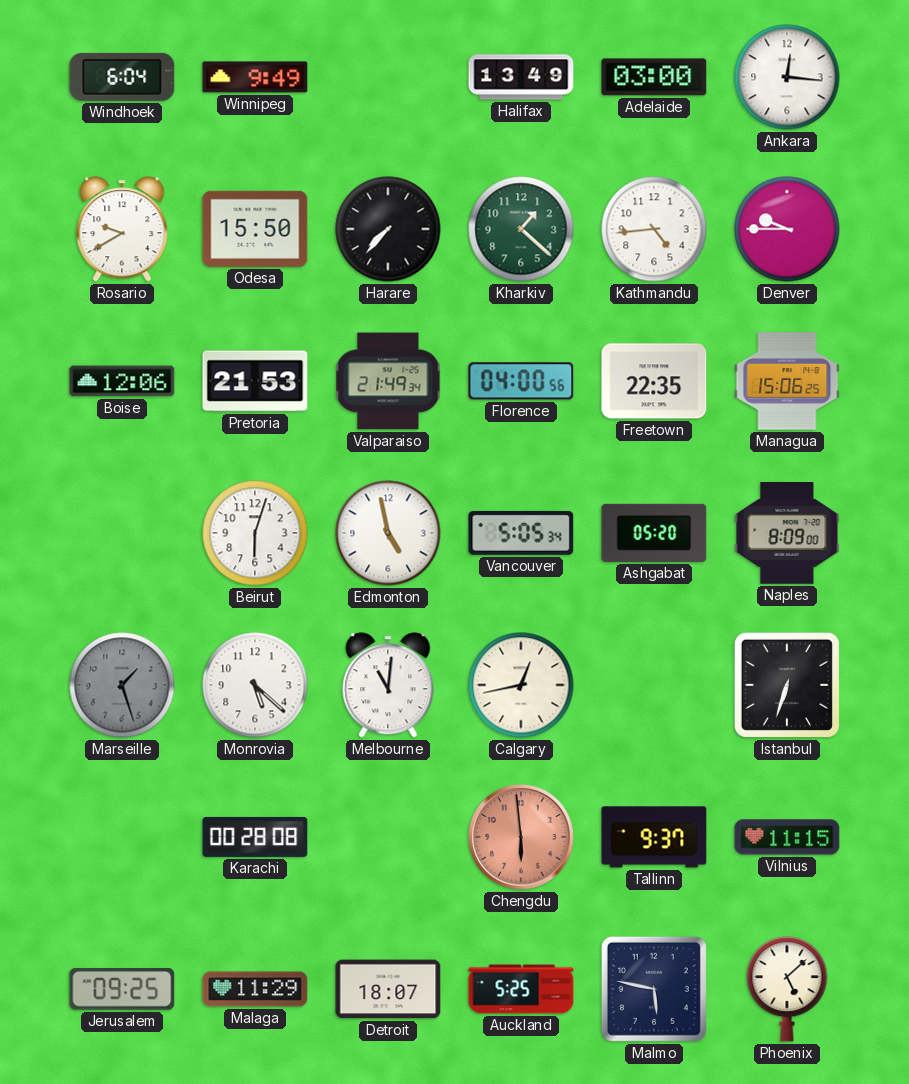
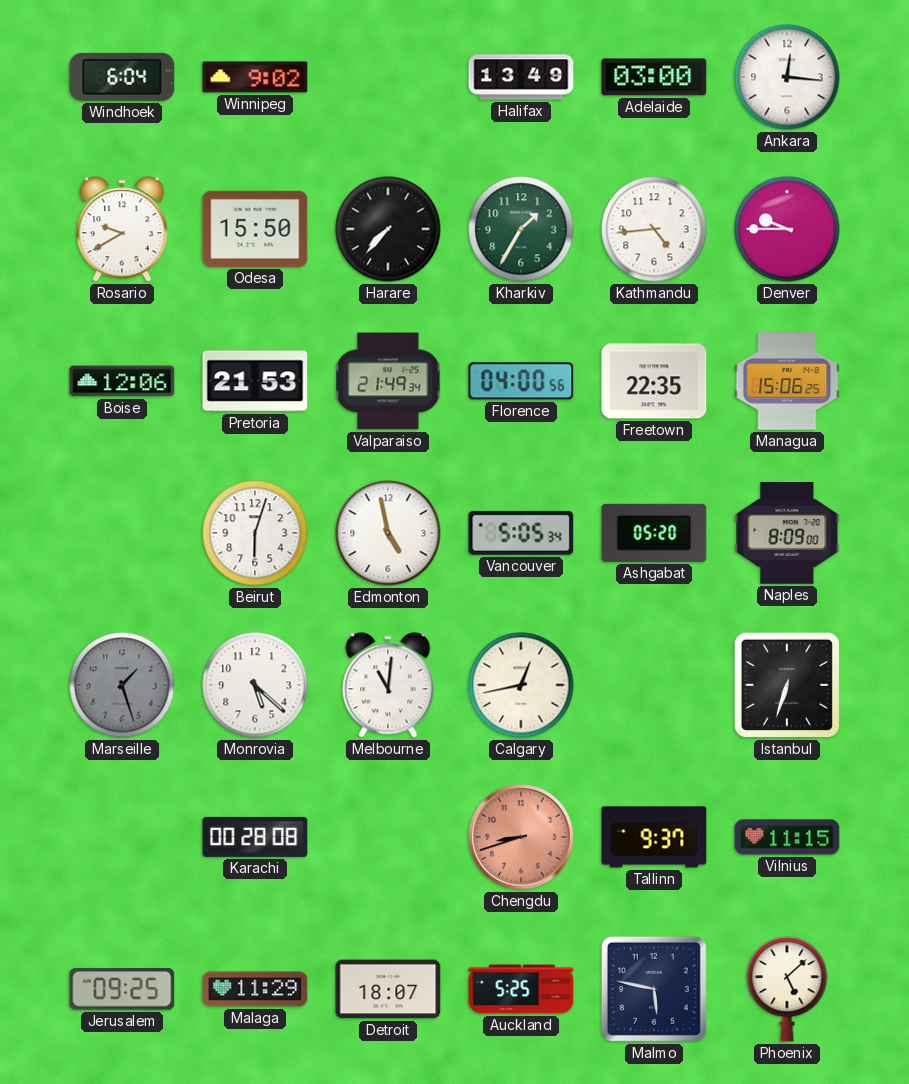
Winnipeg: 9:49 -> 9:02
Kharkiv: 1:22 -> 1:35
Chengdu: 5:59 -> 8:42
